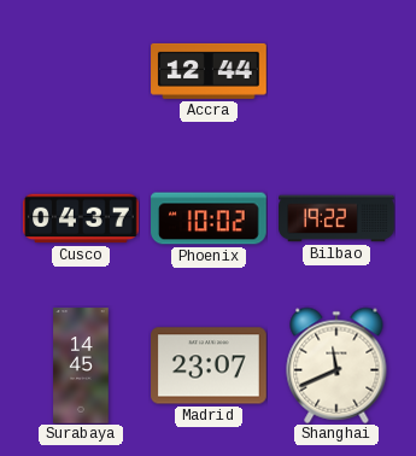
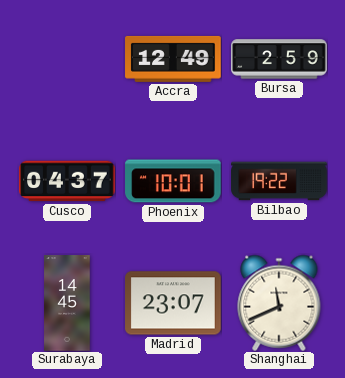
Accra: 12:44 -> 12:49
Bursa: none -> 2:59
Phoenix: 10:02 -> 10:01
